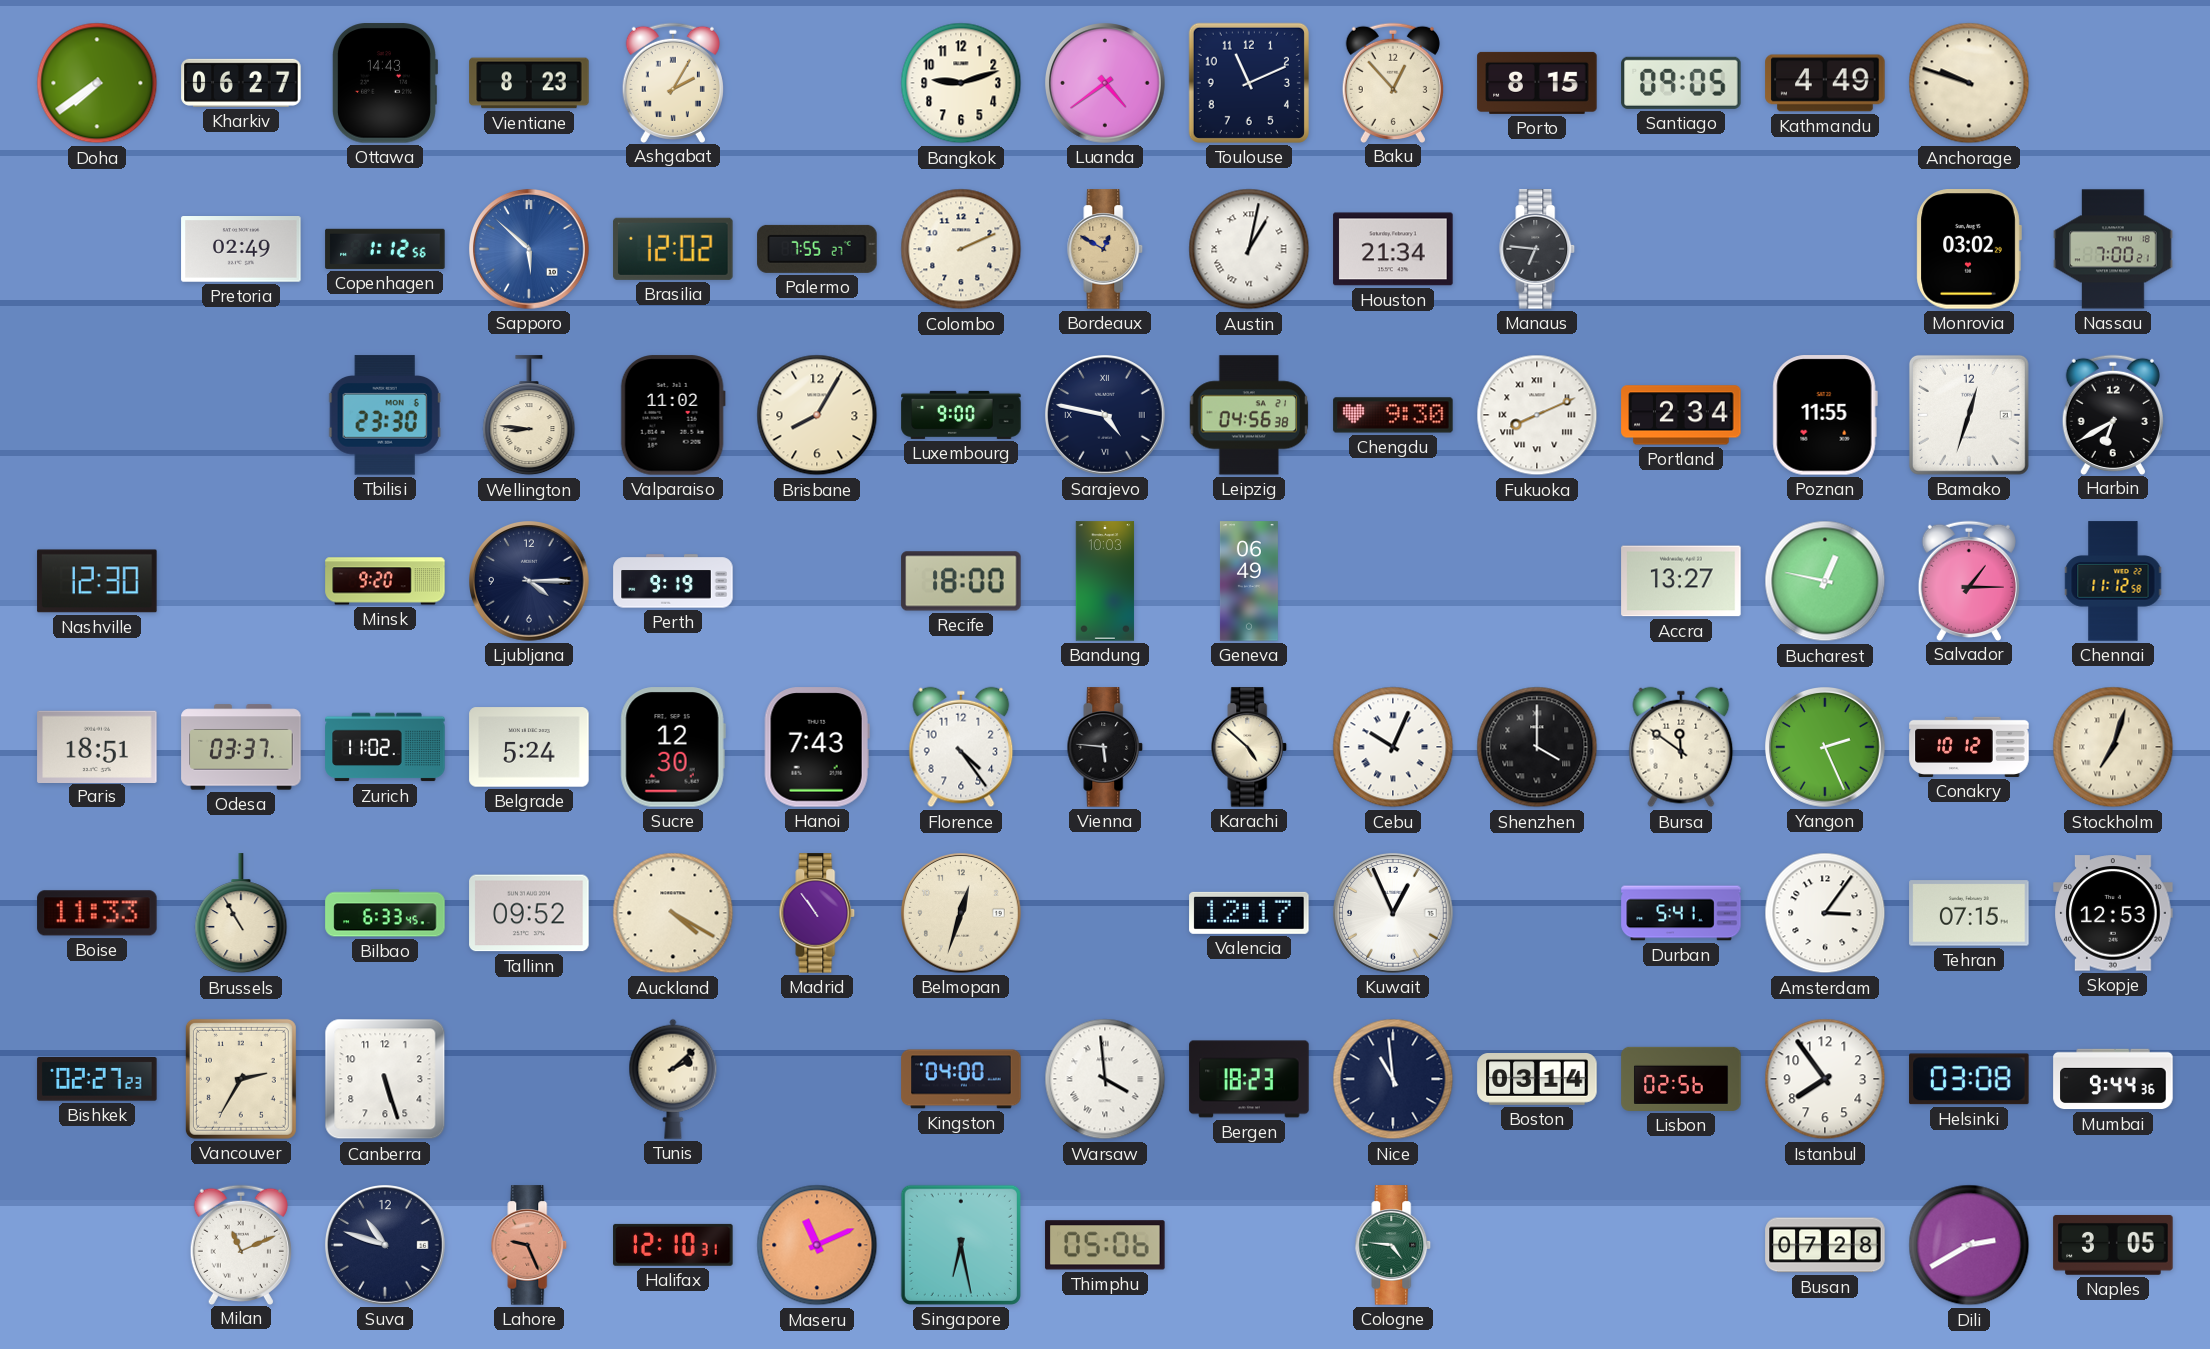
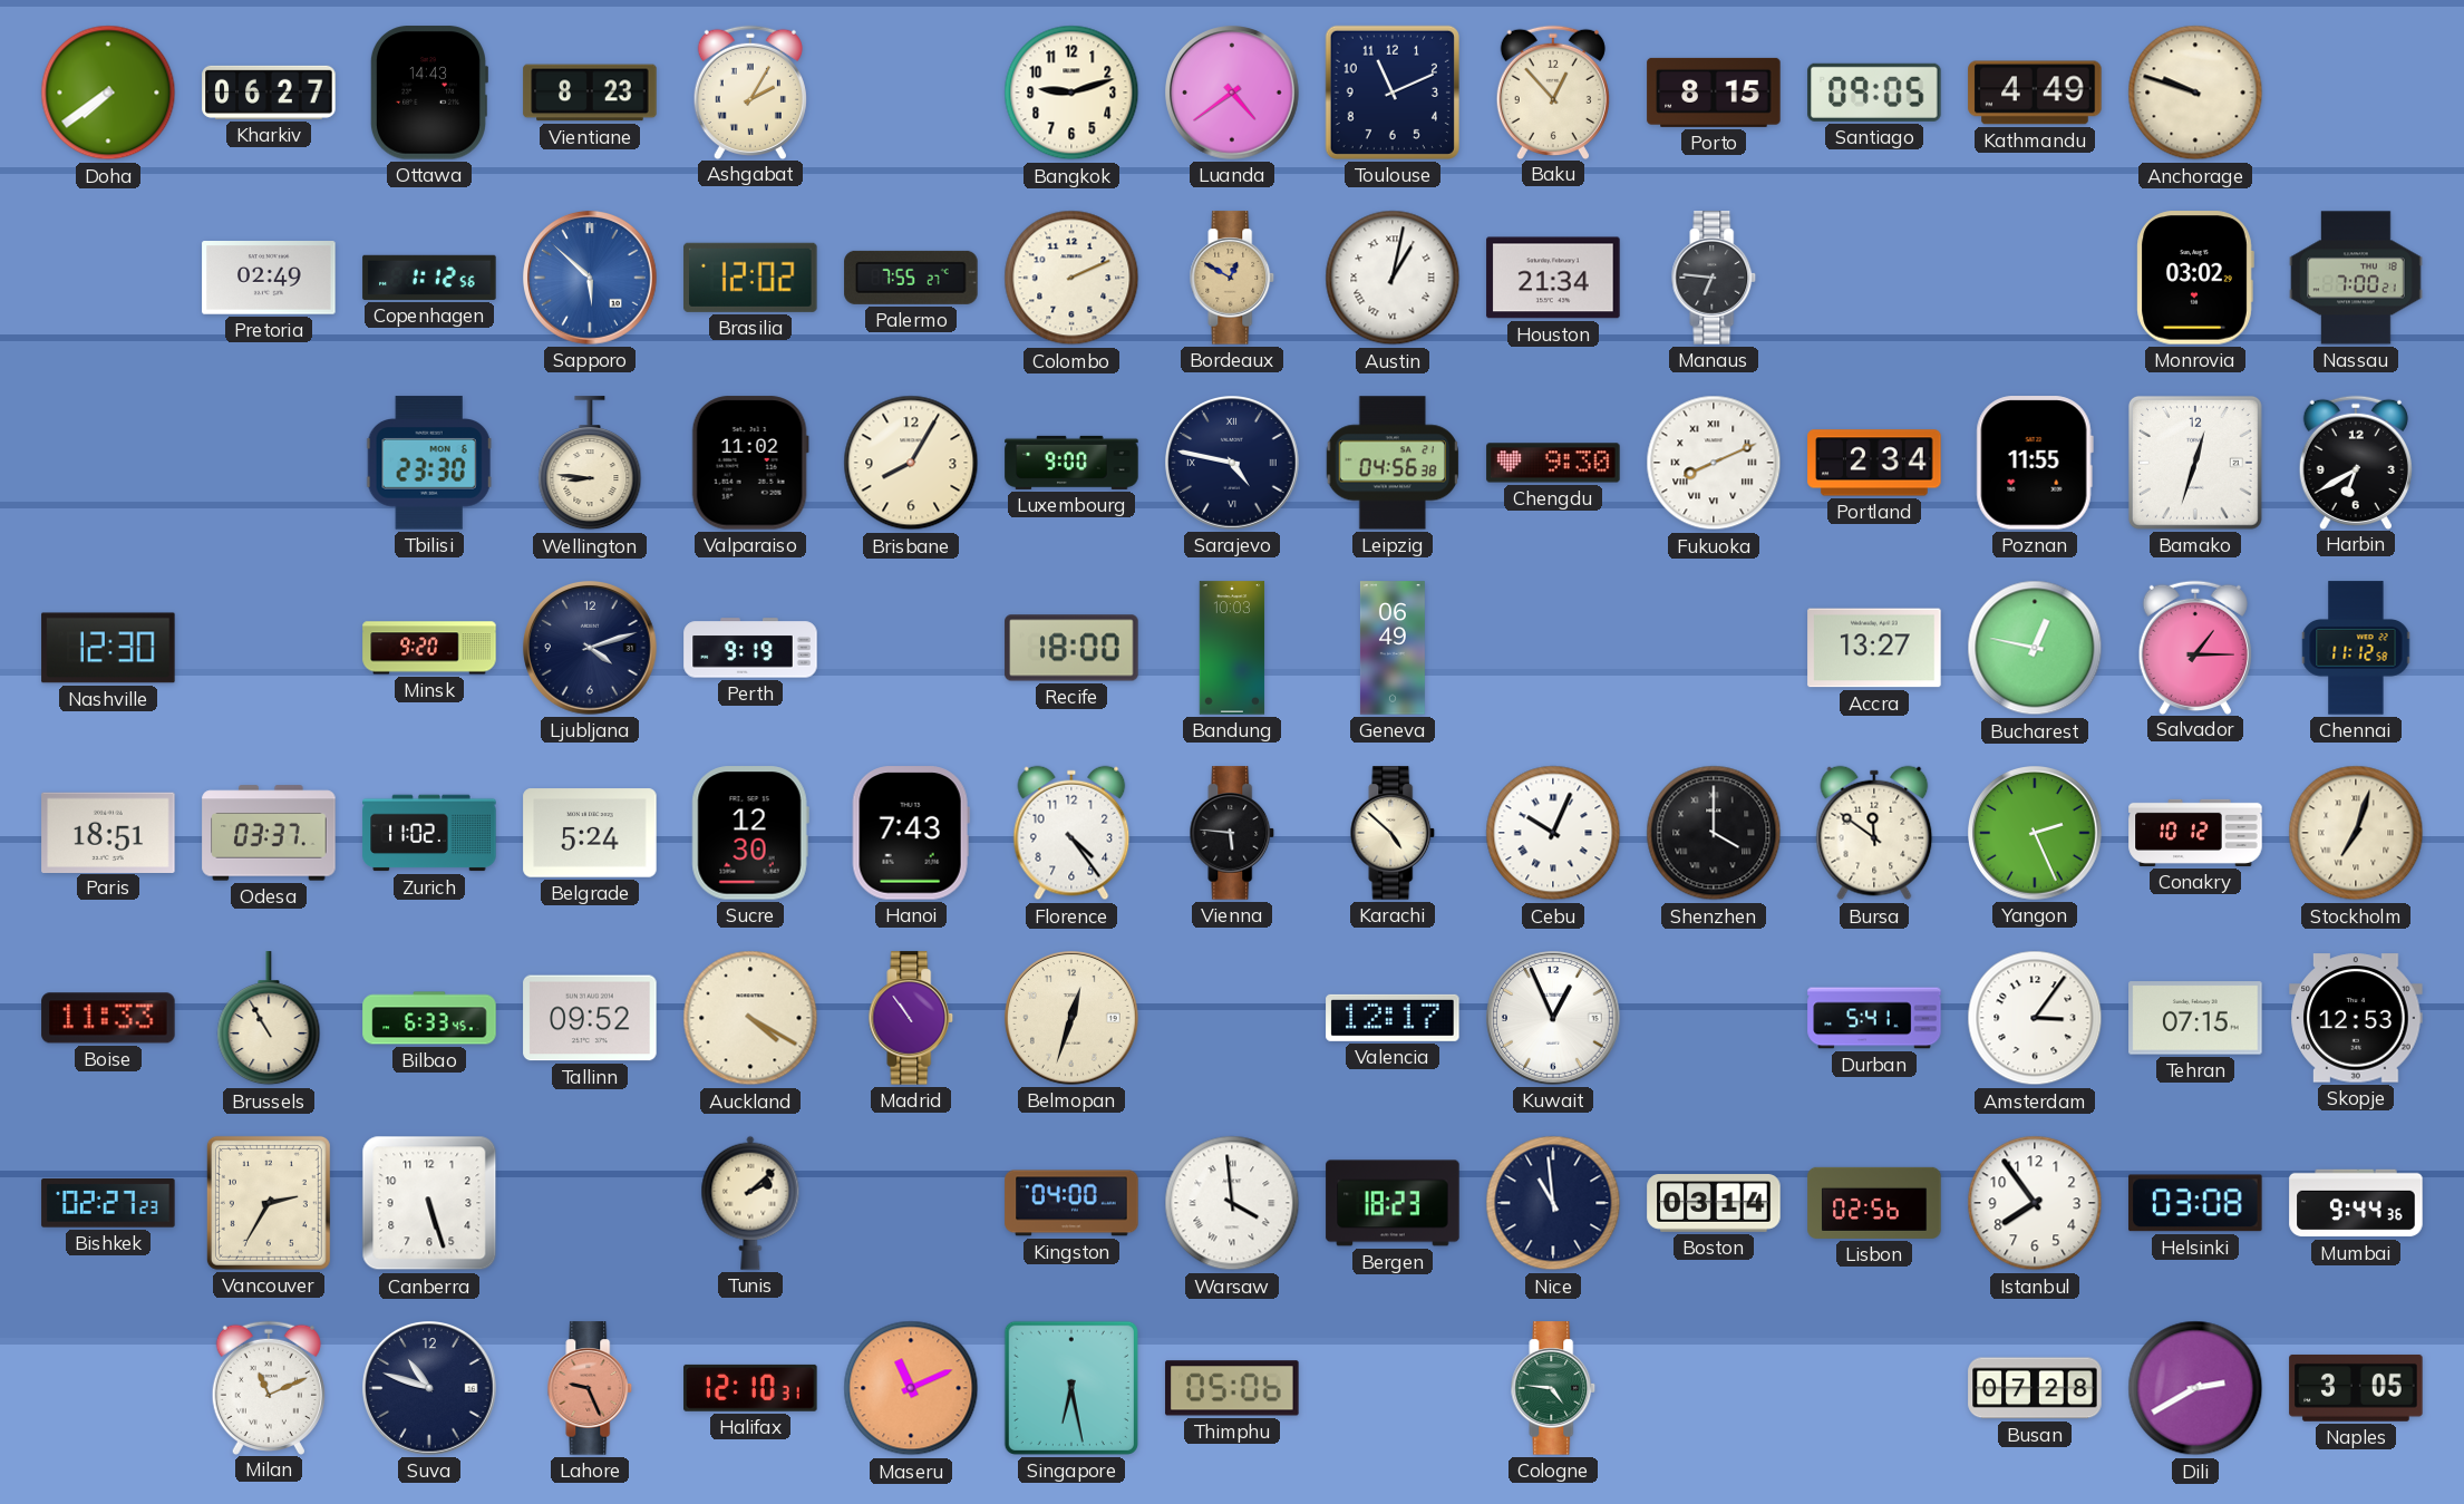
Ljubljana: 4:15 -> 4:12
